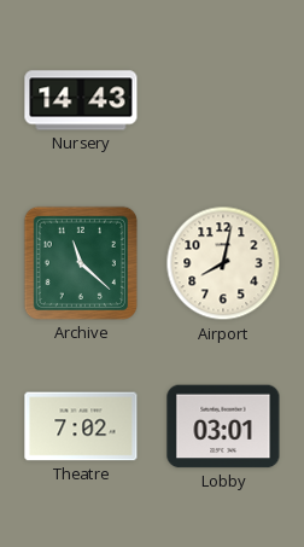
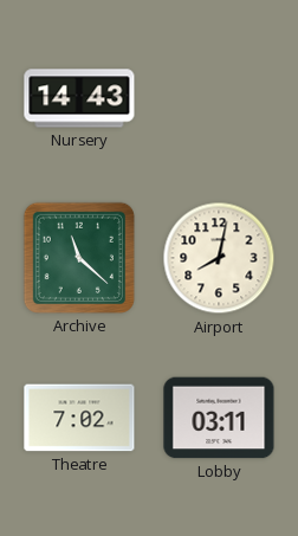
Lobby: 03:01 -> 03:11
